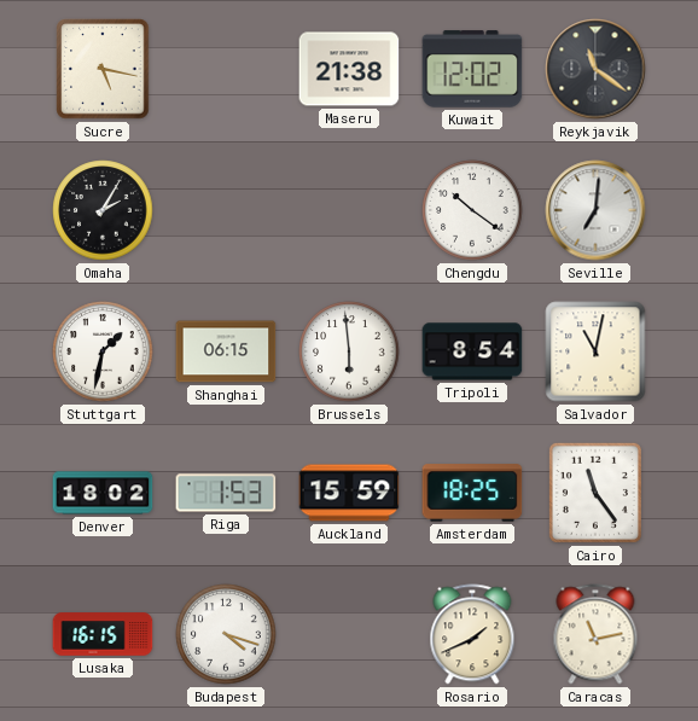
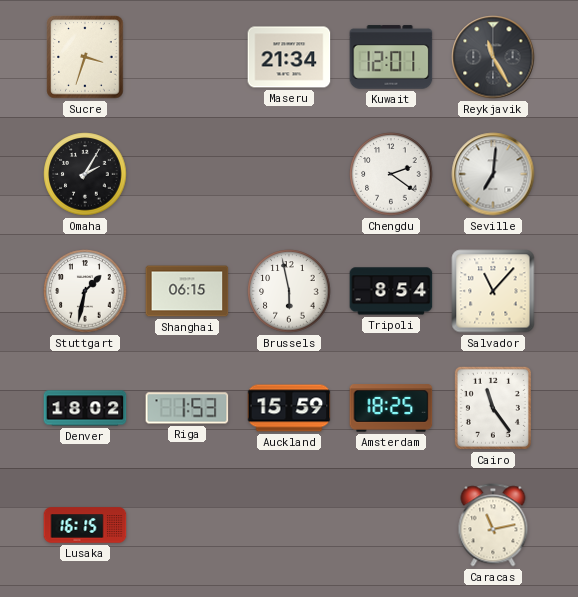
Sucre: 5:17 -> 3:33
Maseru: 21:38 -> 21:34
Kuwait: 12:02 -> 12:01
Reykjavik: 11:21 -> 11:25
Chengdu: 10:21 -> 2:21
Brussels: 5:59 -> 5:58
Salvador: 11:02 -> 11:07
Budapest: 4:18 -> none
Rosario: 1:41 -> none
